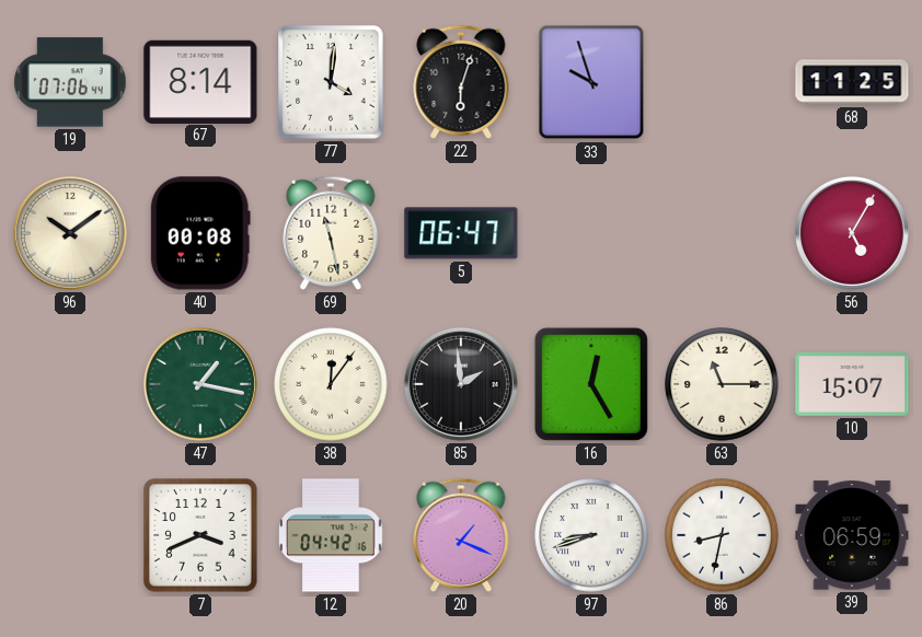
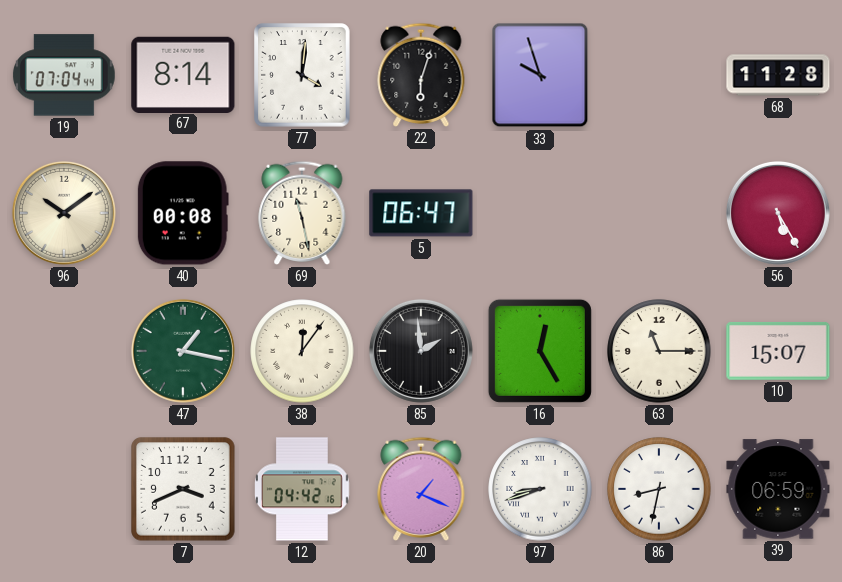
19: 07:06 -> 07:04
68: 11:25 -> 11:28
56: 5:05 -> 5:25
